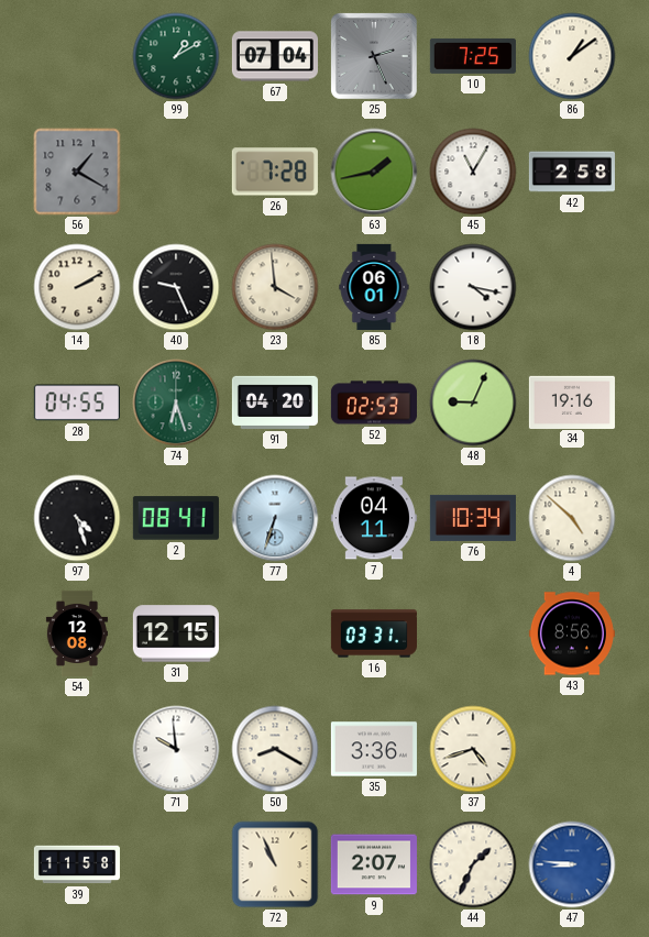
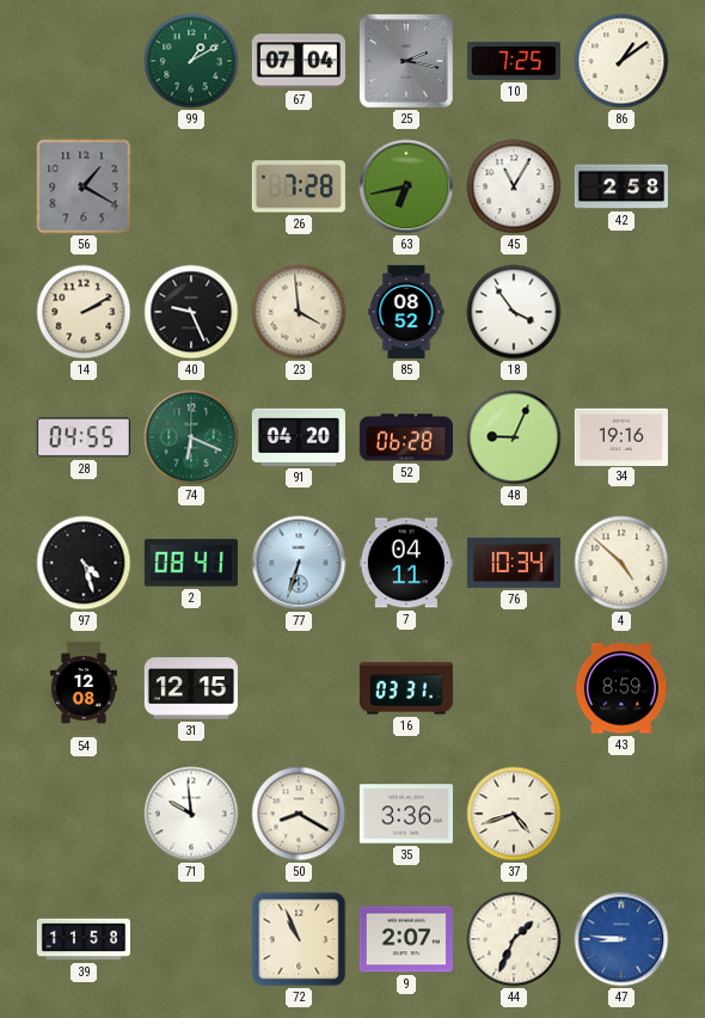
25: 2:26 -> 2:17
63: 1:43 -> 6:43
85: 06:01 -> 08:52
18: 4:17 -> 3:54
74: 6:27 -> 6:19
52: 02:53 -> 06:28
43: 8:56 -> 8:59
